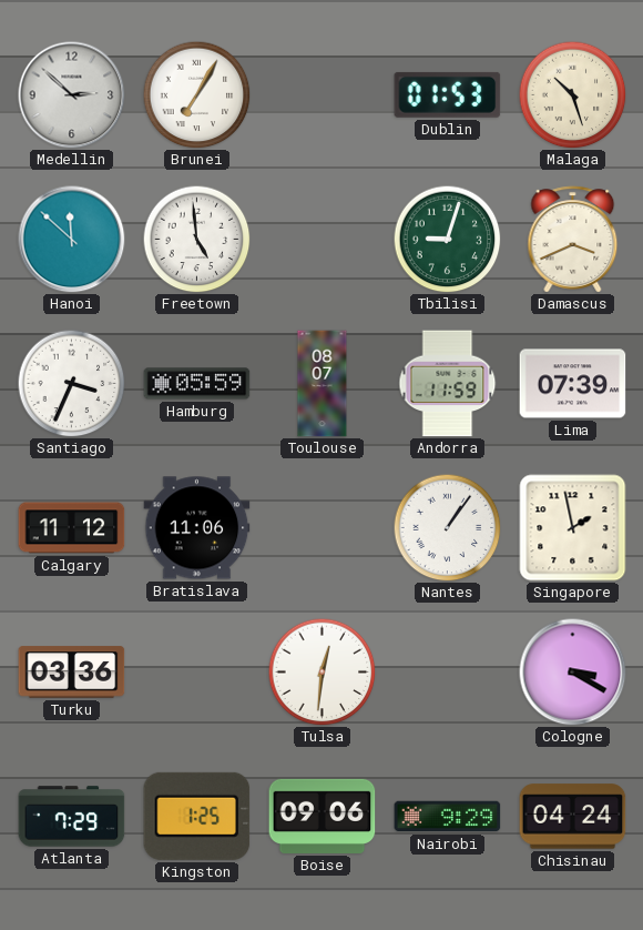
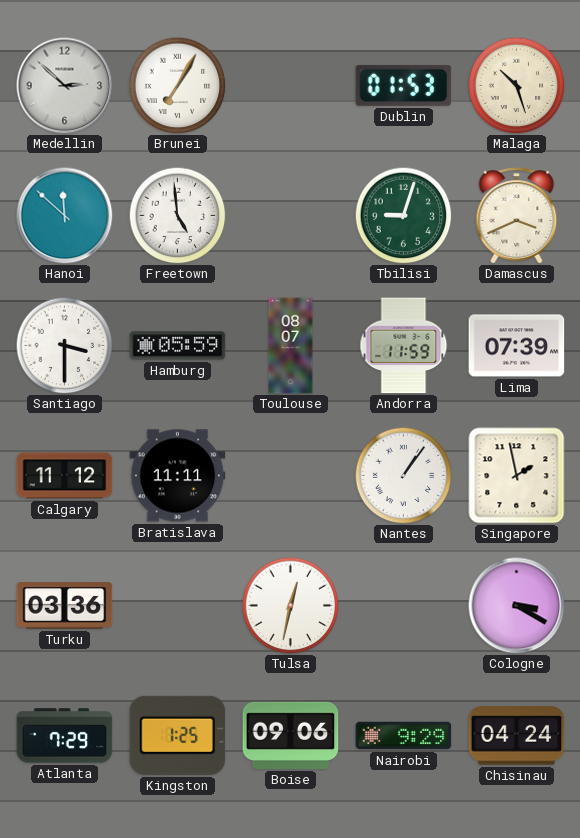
Santiago: 3:34 -> 3:30
Bratislava: 11:06 -> 11:11
Tulsa: 12:31 -> 12:32
